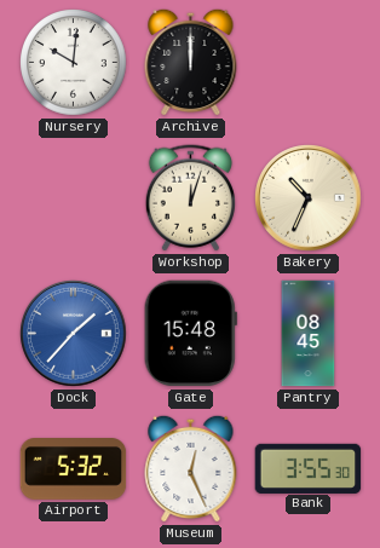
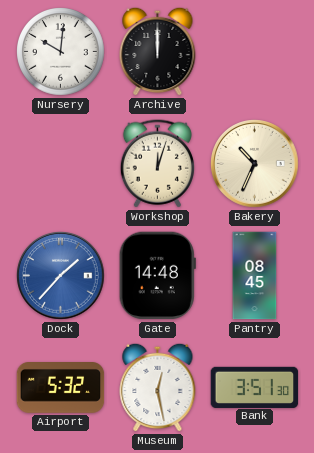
Gate: 15:48 -> 14:48
Museum: 12:26 -> 12:28
Bank: 3:55 -> 3:51
